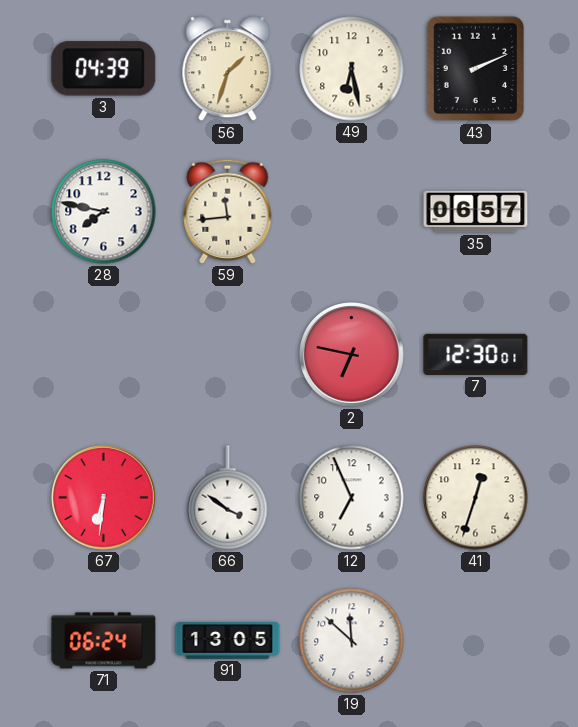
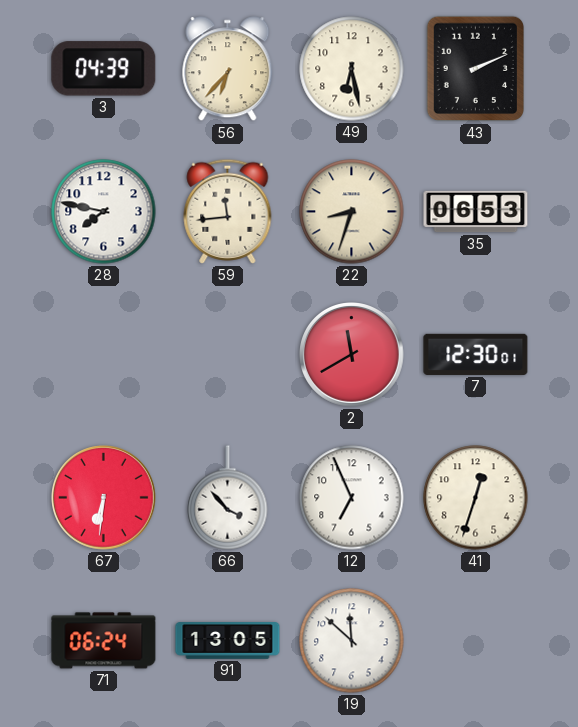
56: 1:33 -> 6:37
22: none -> 8:33
35: 06:57 -> 06:53
2: 6:47 -> 11:40
66: 3:51 -> 3:53
